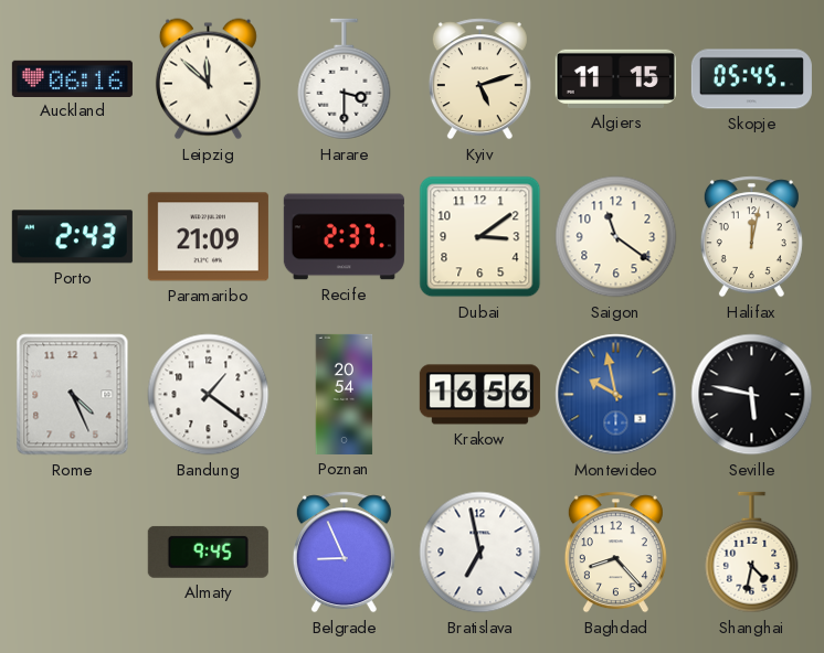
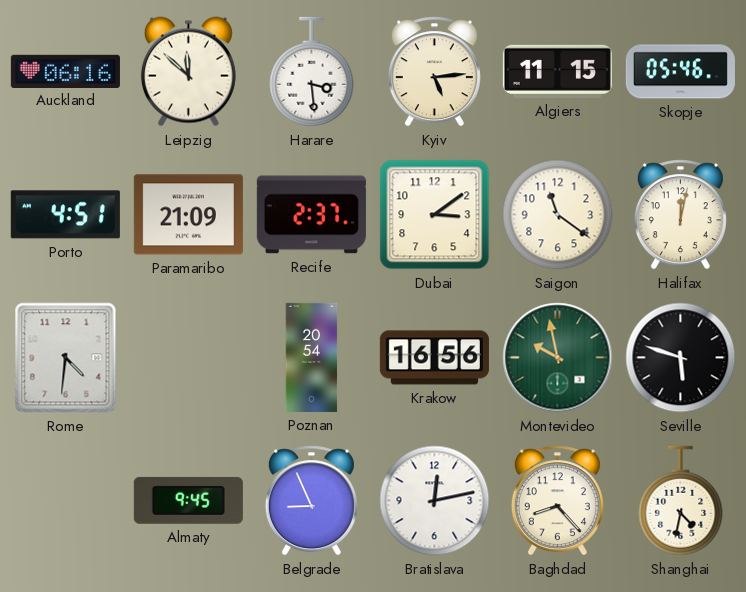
Harare: 3:30 -> 3:29
Kyiv: 5:12 -> 5:14
Skopje: 05:45 -> 05:46
Porto: 2:43 -> 4:51
Rome: 4:26 -> 4:31
Bandung: 1:21 -> none
Montevideo dial: blue -> green
Seville: 5:47 -> 5:48
Bratislava: 6:58 -> 12:13
